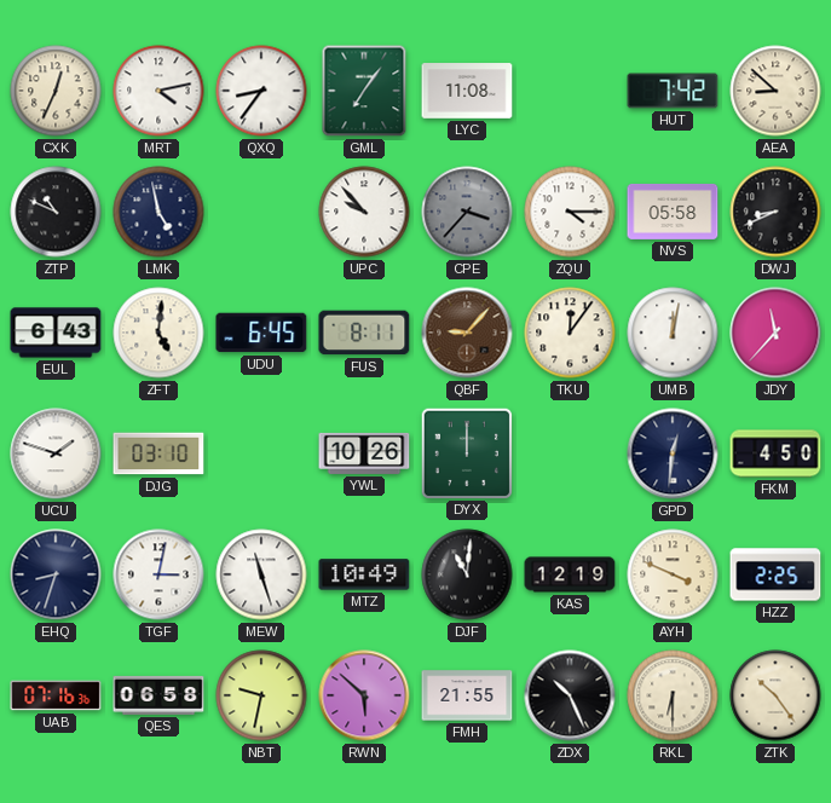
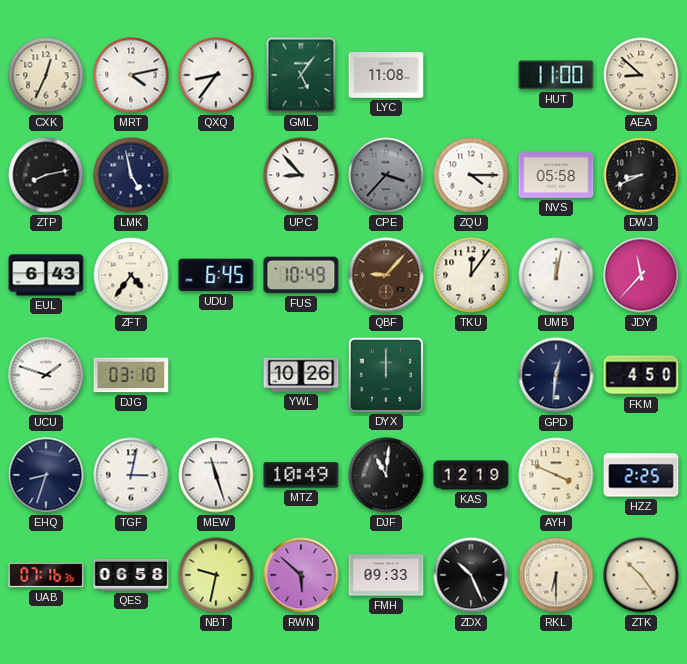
GML: 7:06 -> 5:06
HUT: 7:42 -> 11:00
ZTP: 10:49 -> 8:13
UPC: 9:53 -> 8:53
ZFT: 5:01 -> 4:36
FUS: 8:11 -> 10:49
FMH: 21:55 -> 09:33
